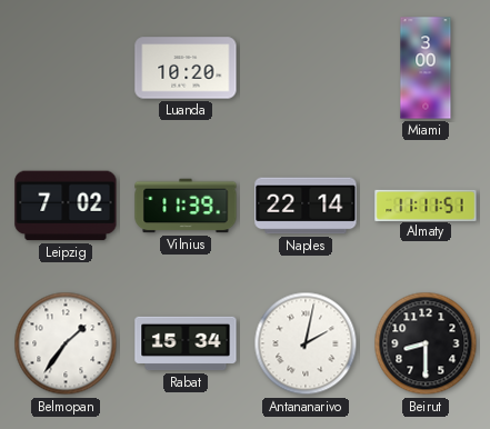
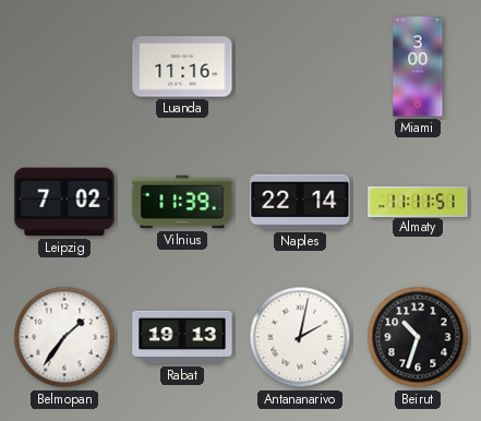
Luanda: 10:20 -> 11:16
Rabat: 15:34 -> 19:13
Beirut: 8:30 -> 10:33
